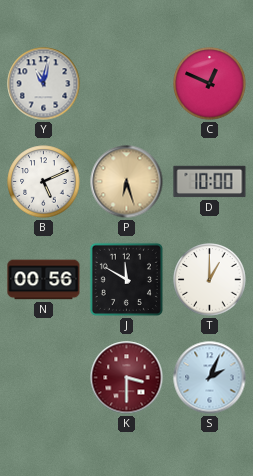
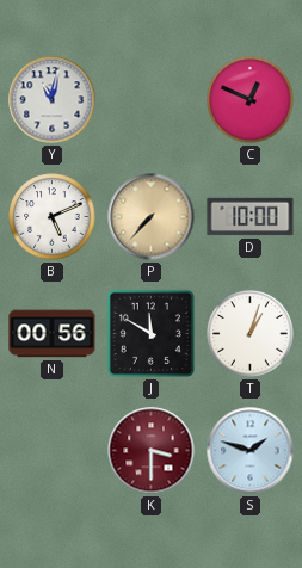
P: 6:27 -> 7:37
T: 1:00 -> 1:03
S: 2:04 -> 1:48
